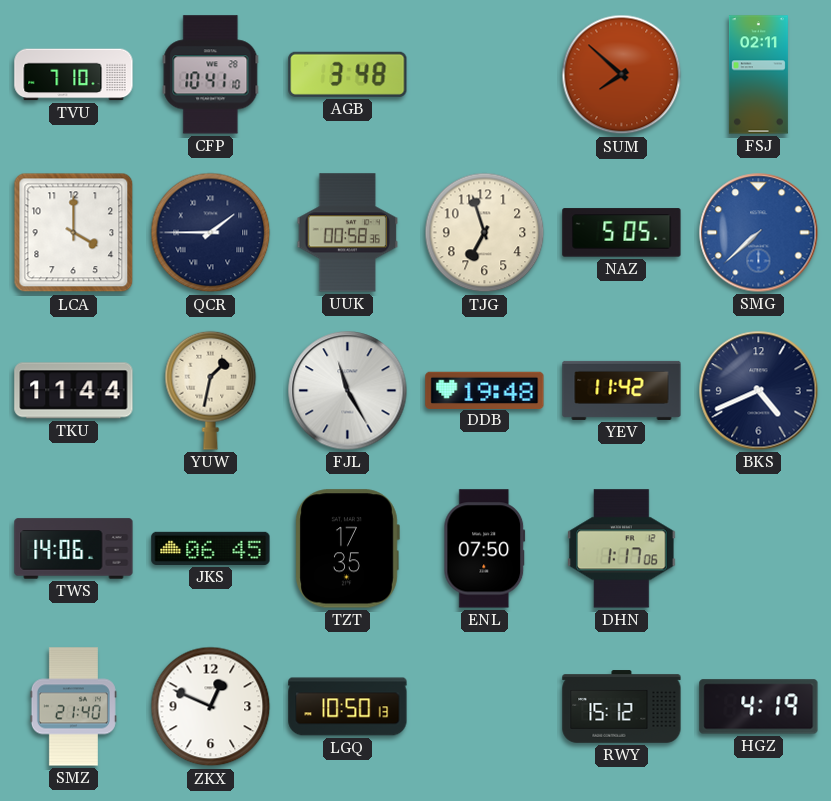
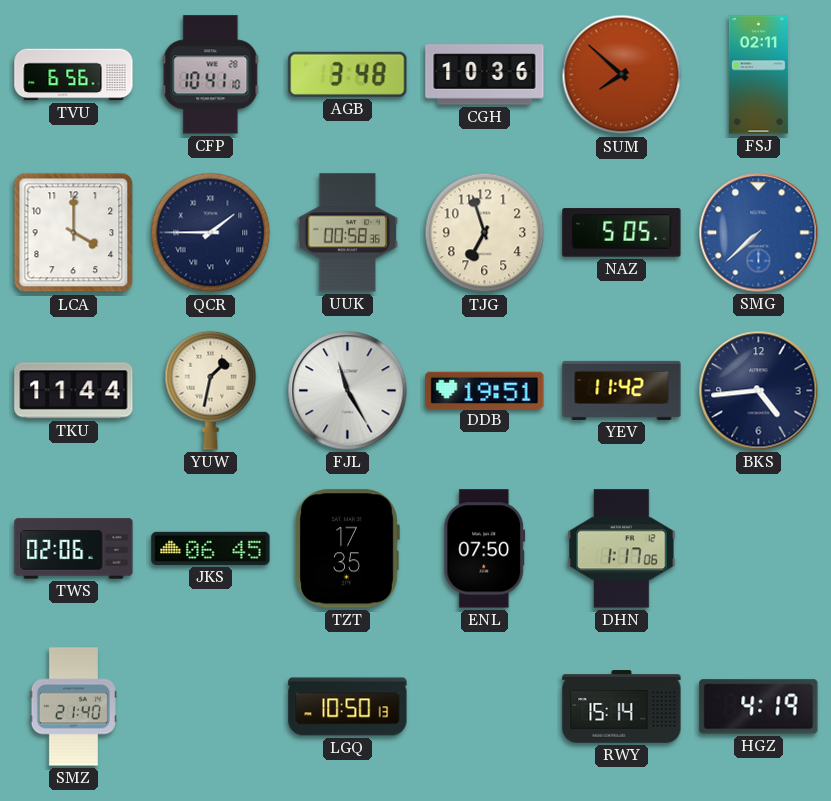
TVU: 7:10 -> 6:56
CGH: none -> 10:36
DDB: 19:48 -> 19:51
BKS: 4:41 -> 4:44
TWS: 14:06 -> 02:06
ZKX: 12:49 -> none
RWY: 15:12 -> 15:14
